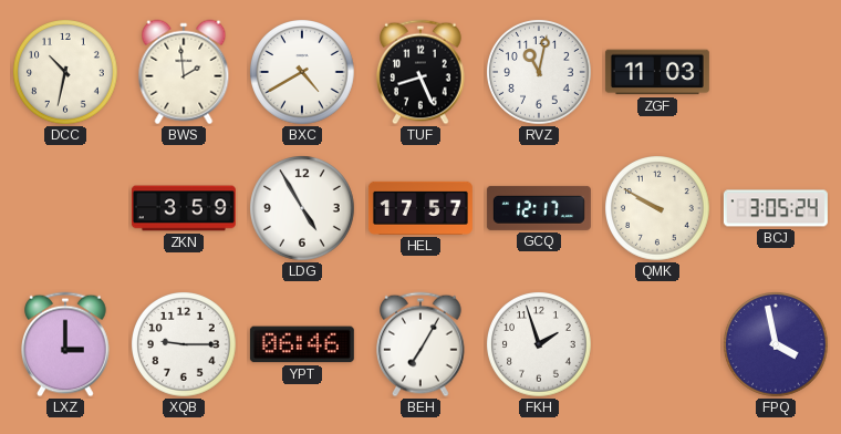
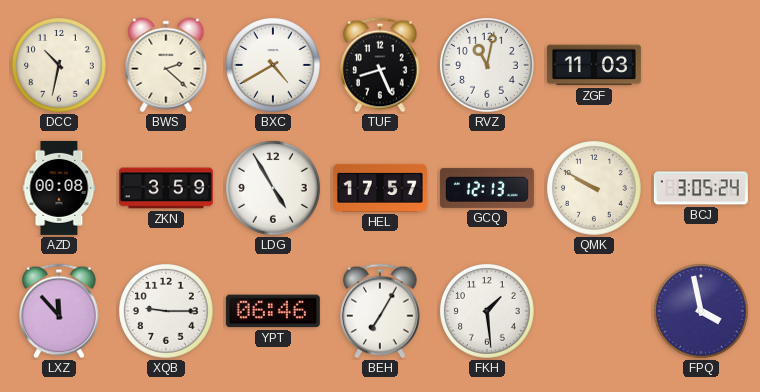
BWS: 1:59 -> 2:22
AZD: none -> 00:08
GCQ: 12:17 -> 12:13
LXZ: 3:00 -> 11:53
FKH: 1:57 -> 1:29
